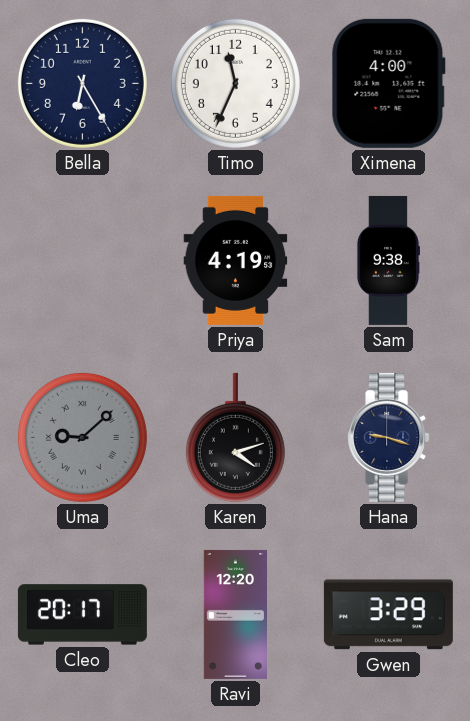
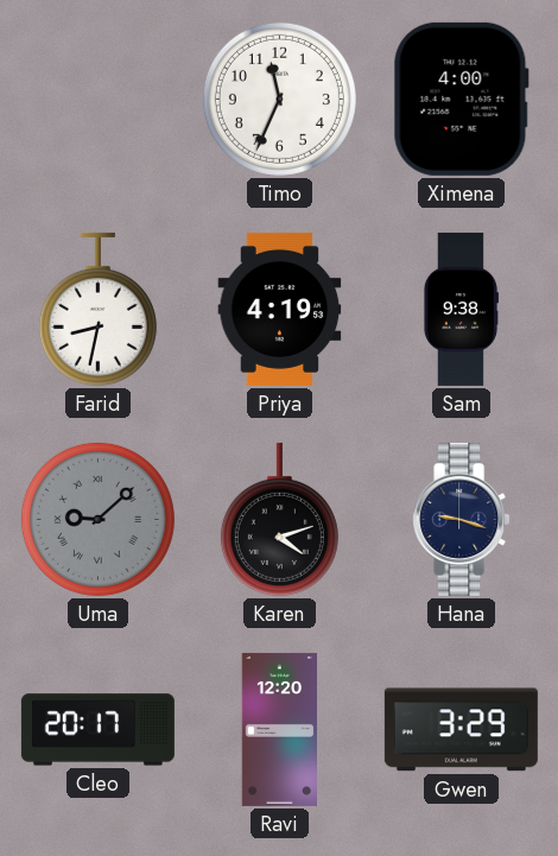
Bella: 6:25 -> none
Farid: none -> 8:32
